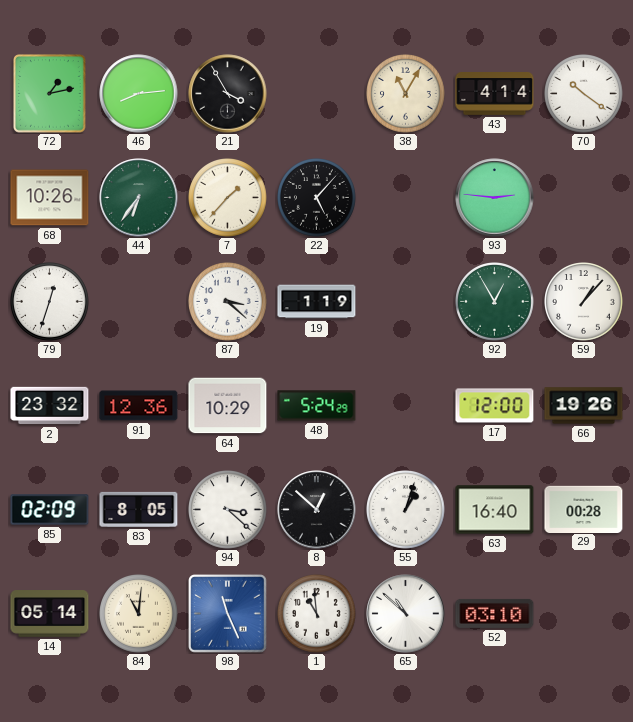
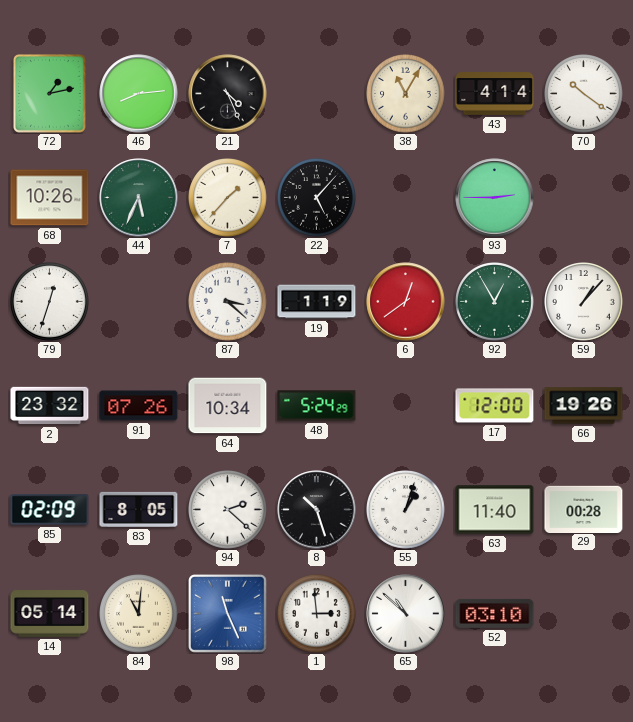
21: 3:55 -> 4:26
44: 6:36 -> 5:34
93: 2:46 -> 2:45
6: none -> 12:39
91: 12:36 -> 07:26
64: 10:29 -> 10:34
94: 3:22 -> 2:22
8: 12:52 -> 10:27
63: 16:40 -> 11:40
1: 10:59 -> 2:59
